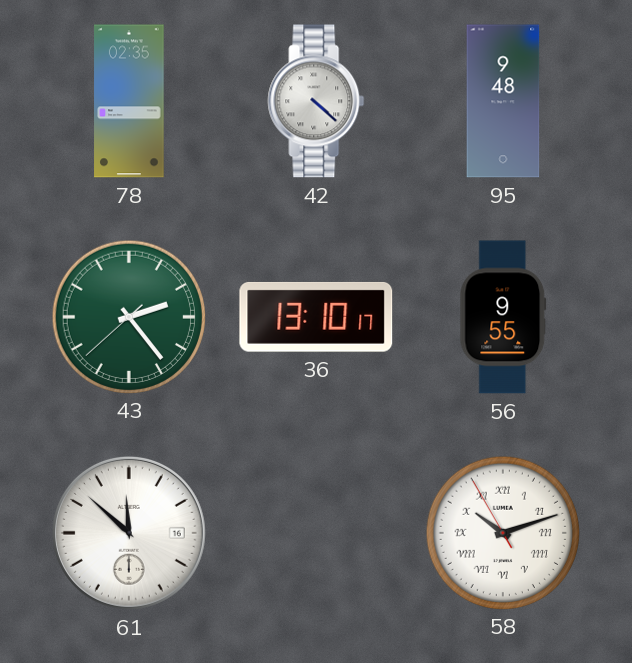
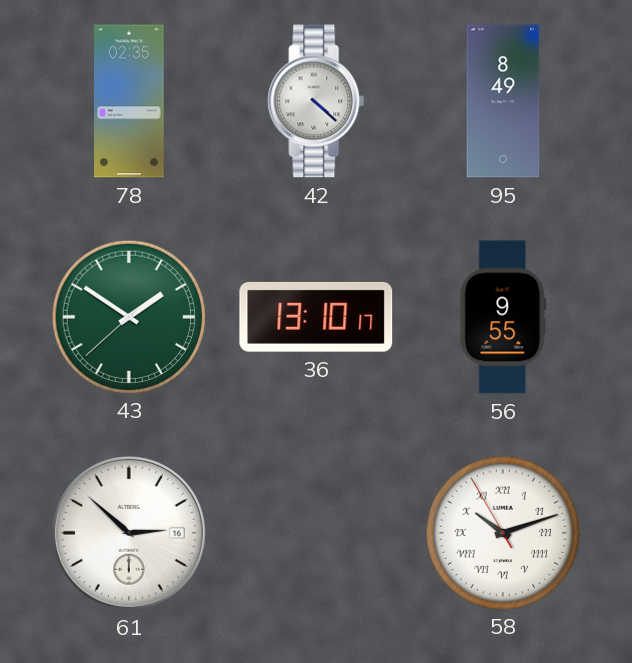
95: 9:48 -> 8:49
43: 2:23 -> 1:50
61: 11:52 -> 2:52
